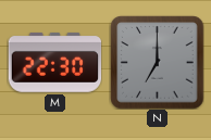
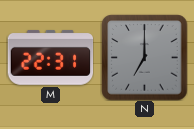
M: 22:30 -> 22:31
